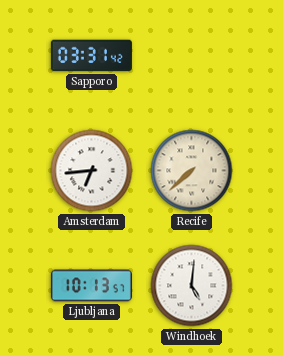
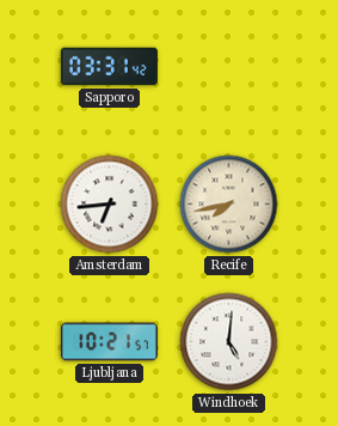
Recife: 7:38 -> 7:43
Ljubljana: 10:13 -> 10:21
